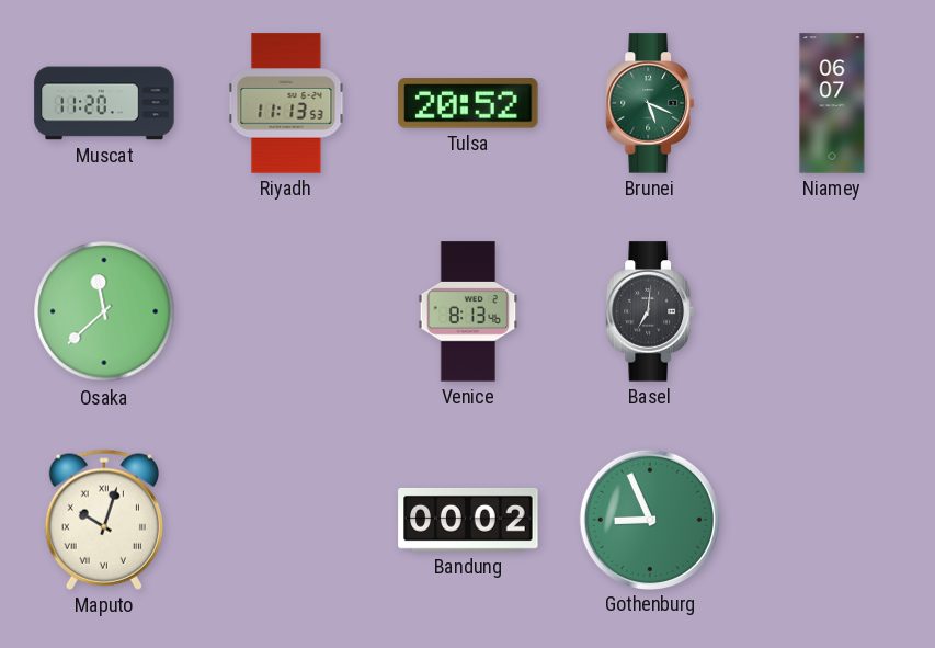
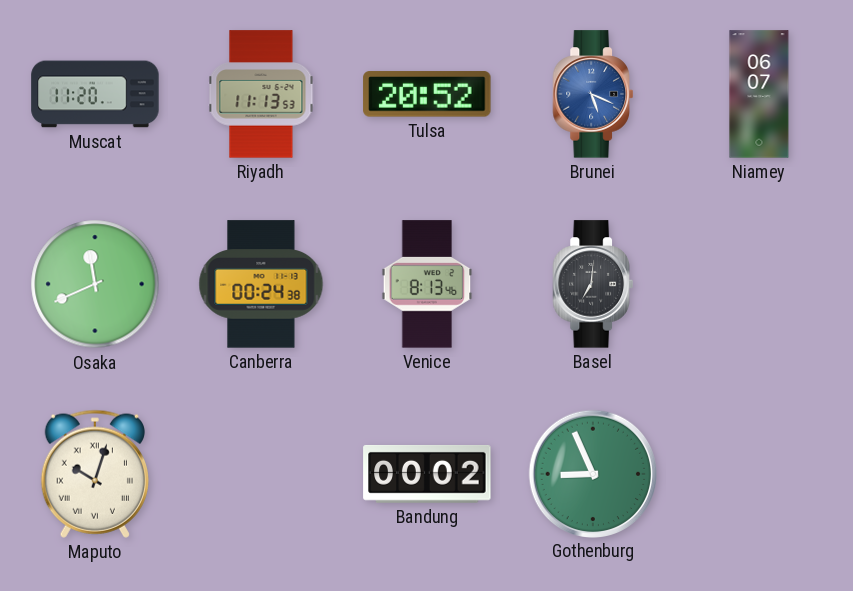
Brunei dial: green -> blue
Osaka: 11:38 -> 11:41
Canberra: none -> 00:24
